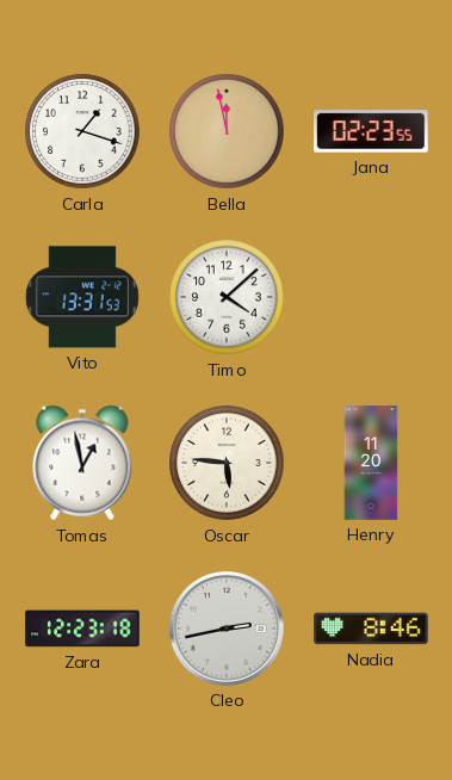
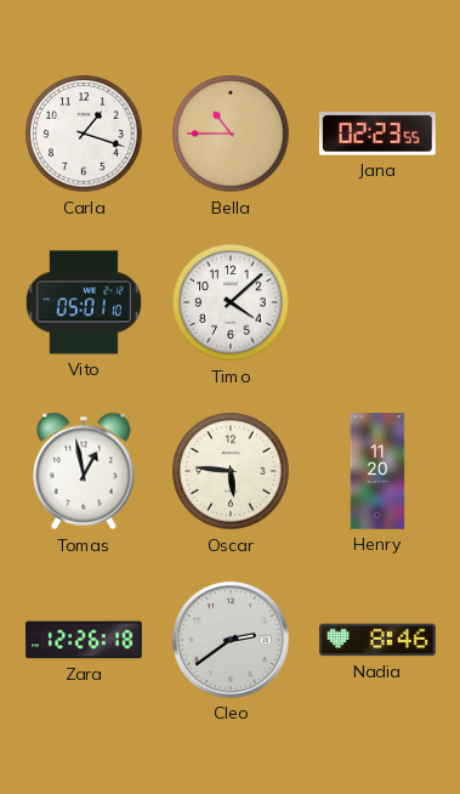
Bella: 11:58 -> 10:45
Vito: 13:31 -> 05:01
Zara: 12:23 -> 12:26
Cleo: 2:43 -> 2:39
